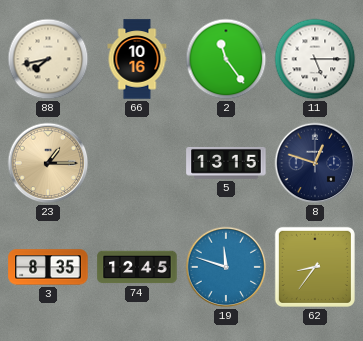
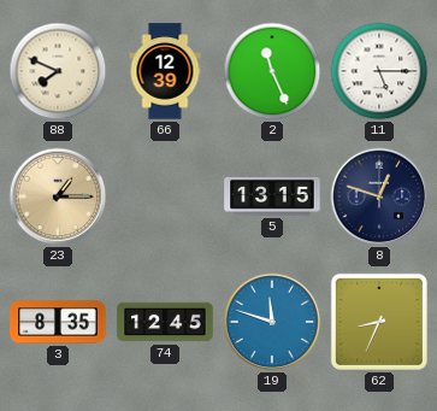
88: 7:43 -> 7:49
66: 10:16 -> 12:39
2: 11:24 -> 11:26
62: 8:36 -> 8:34
